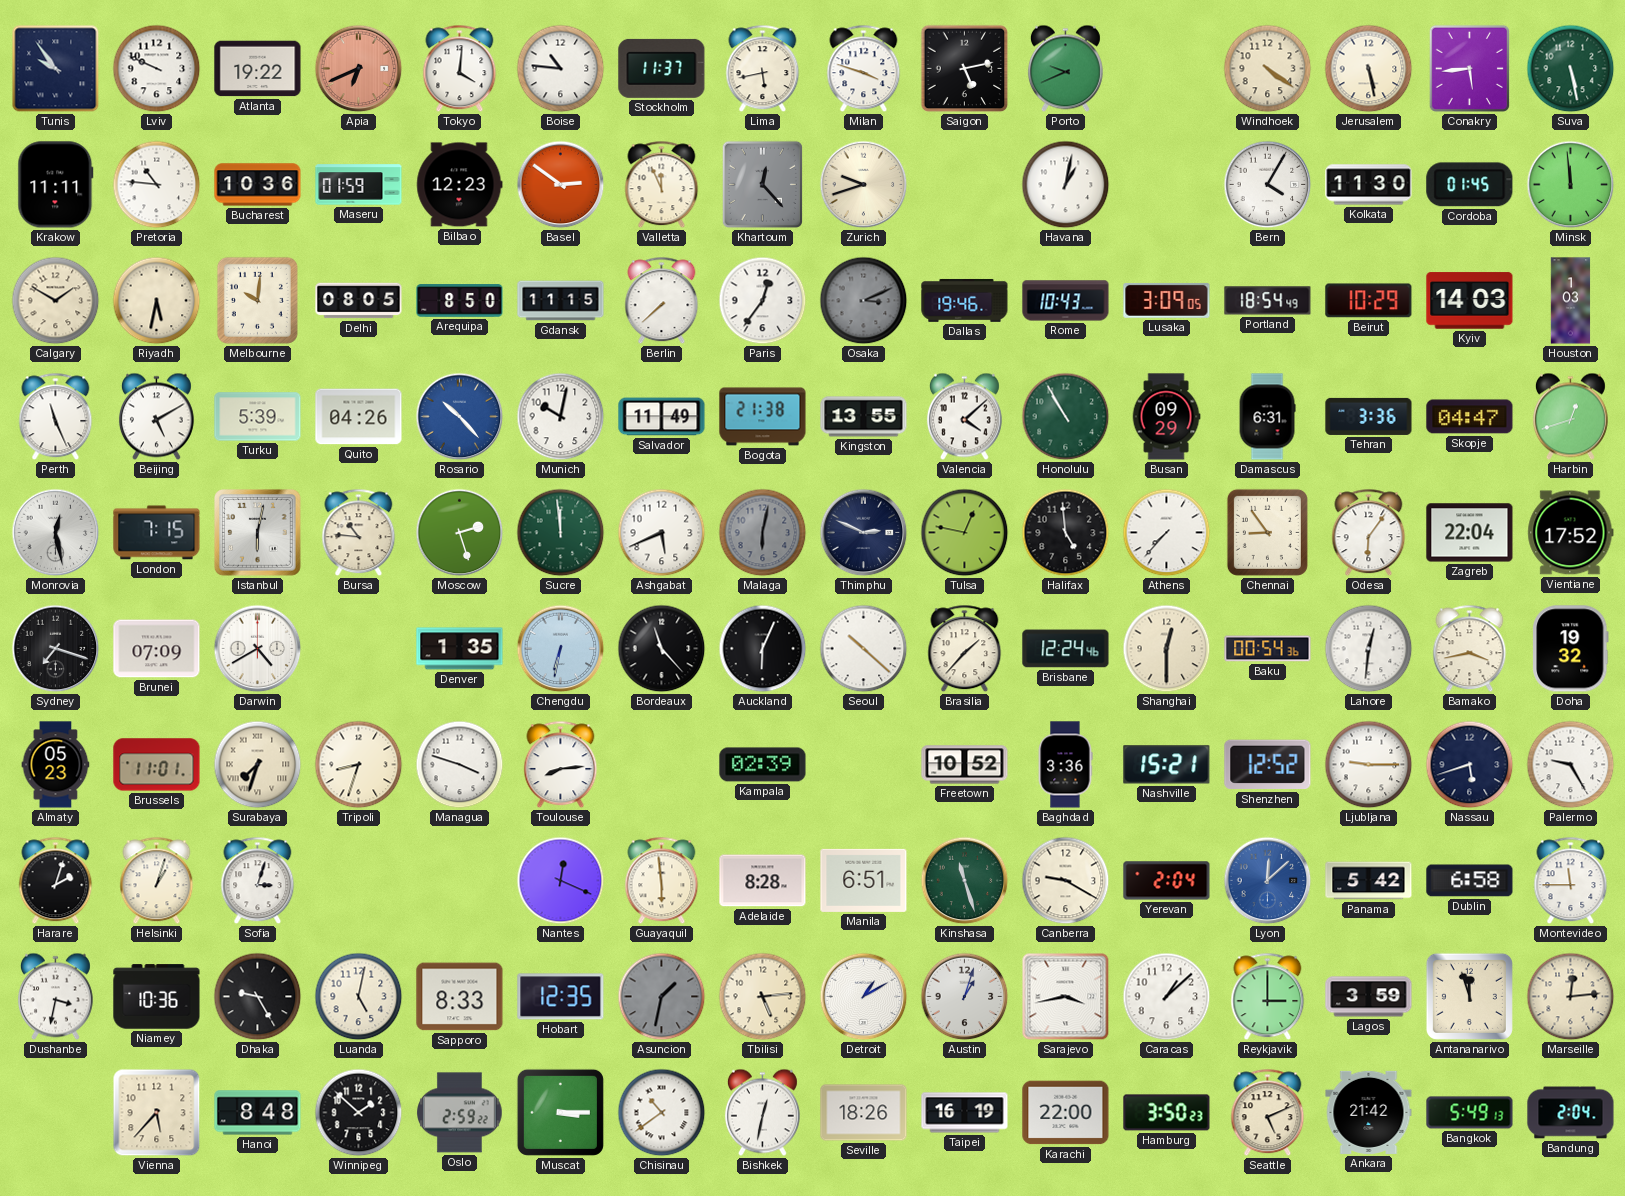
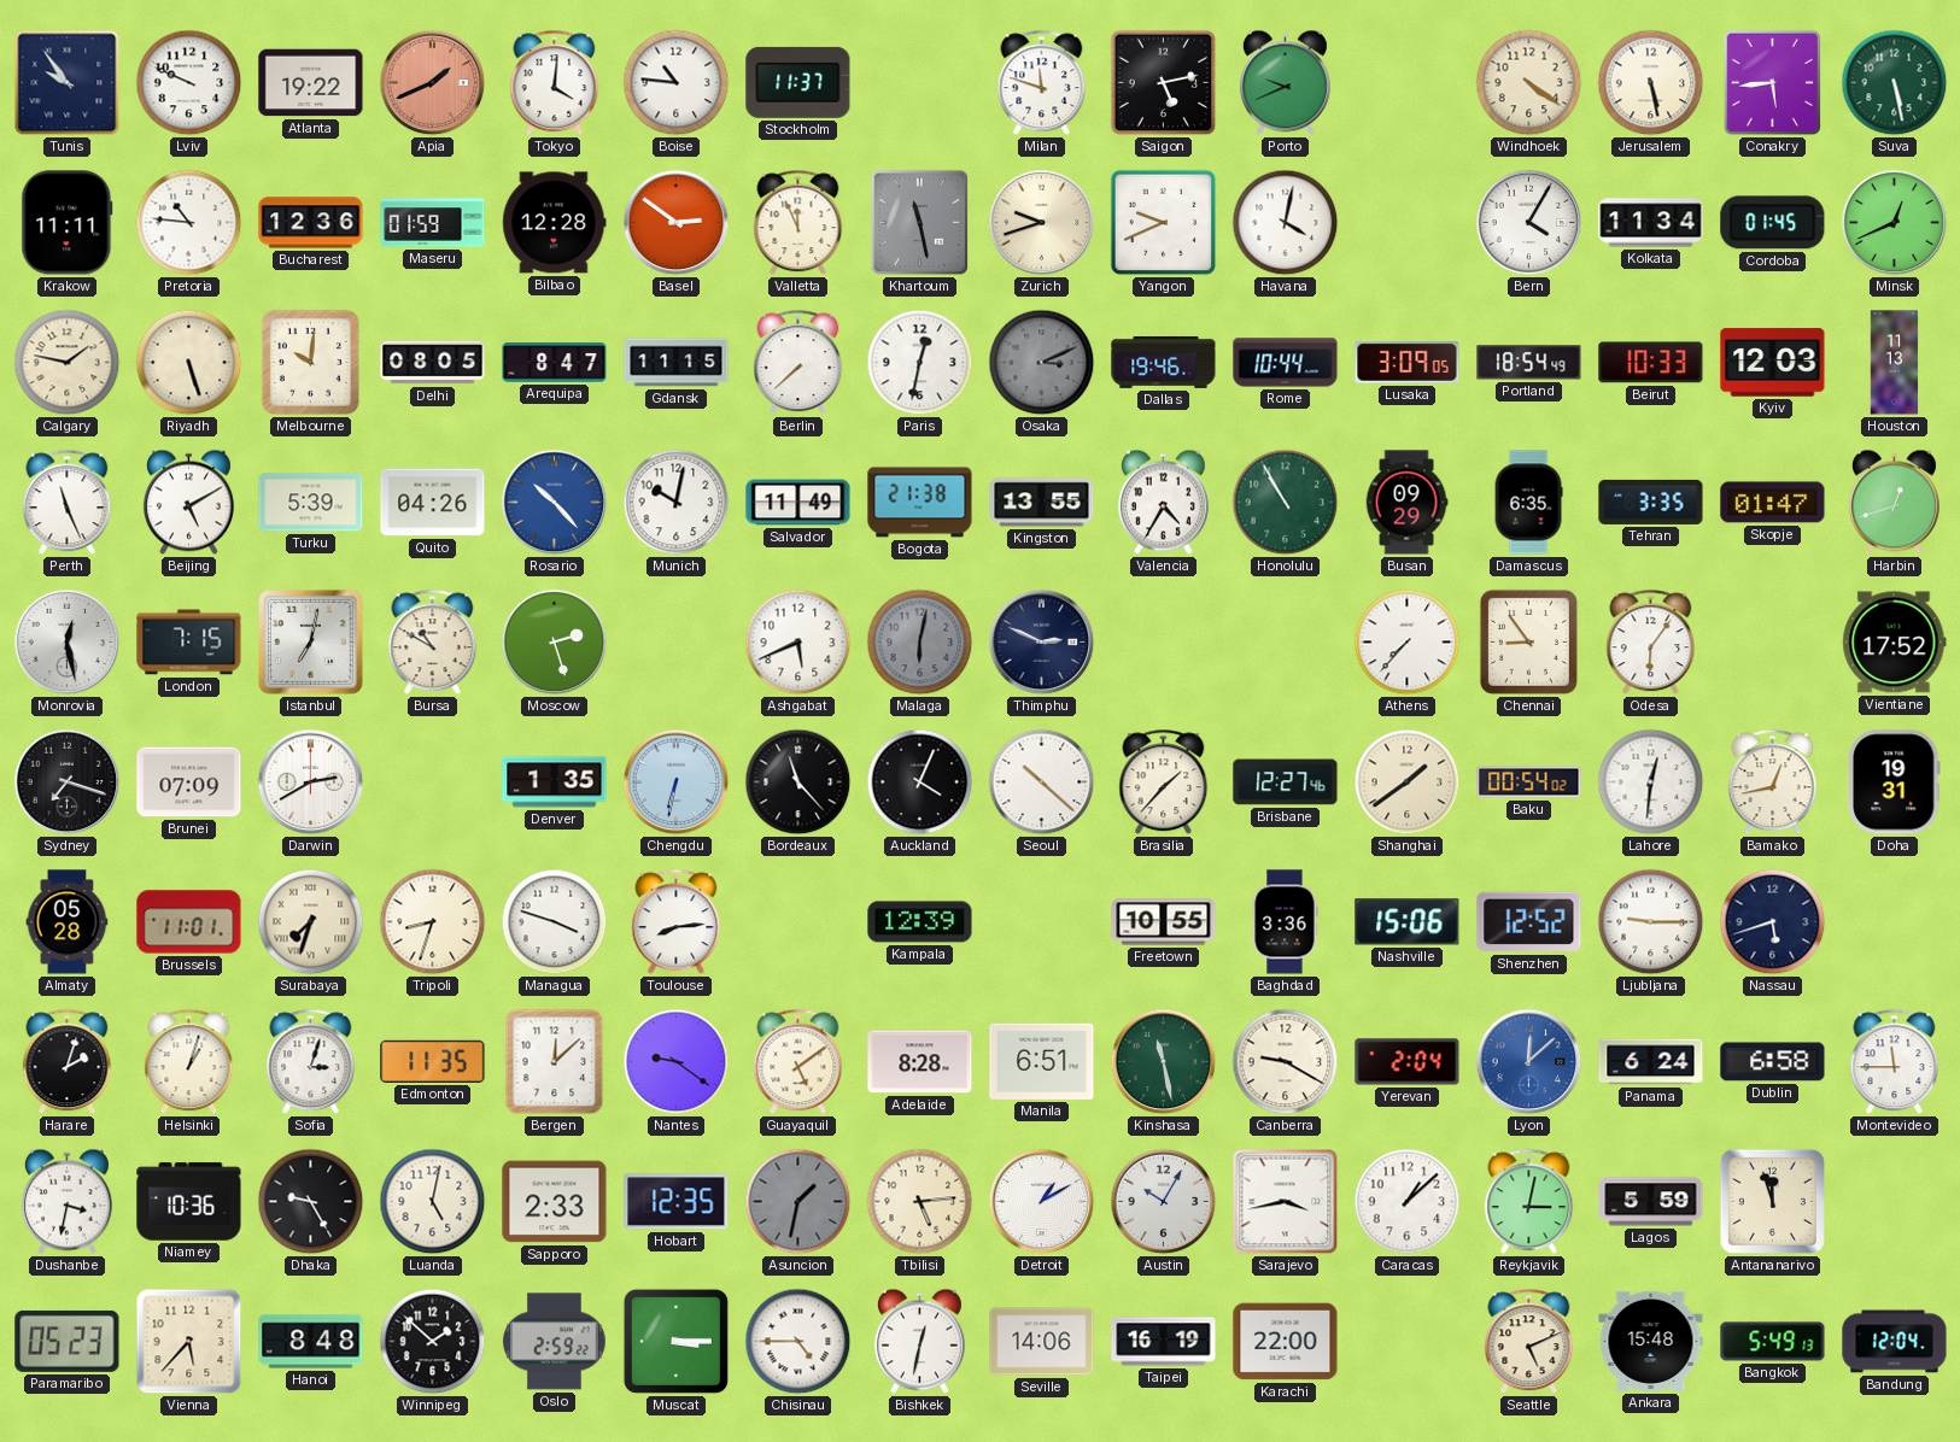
Apia: 6:41 -> 1:41
Lima: 5:43 -> none
Milan: 3:48 -> 11:48
Bucharest: 10:36 -> 12:36
Bilbao: 12:23 -> 12:28
Khartoum: 12:23 -> 11:28
Yangon: none -> 9:41
Havana: 1:02 -> 4:02
Kolkata: 11:30 -> 11:34
Minsk: 11:59 -> 12:41
Calgary: 1:50 -> 1:47
Riyadh: 5:32 -> 5:27
Arequipa: 8:50 -> 8:47
Paris: 12:36 -> 12:32
Rome: 10:43 -> 10:44
Beirut: 10:29 -> 10:33
Kyiv: 14:03 -> 12:03
Houston: 1:03 -> 11:13
Valencia: 4:08 -> 4:35
Damascus: 6:31 -> 6:35
Tehran: 3:36 -> 3:35
Skopje: 04:47 -> 01:47
Istanbul: 6:02 -> 7:02
Bursa: 10:46 -> 10:50
Sucre: 11:59 -> none
Tulsa: 12:47 -> none
Halifax: 4:59 -> none
Zagreb: 22:04 -> none
Darwin: 4:40 -> 2:40
Auckland: 6:04 -> 4:04
Brisbane: 12:24 -> 12:27
Shanghai: 12:30 -> 1:39
Baku: 00:54:36 -> 00:54:02
Bamako: 3:43 -> 12:43
Doha: 19:32 -> 19:31
Almaty: 05:23 -> 05:28
Kampala: 02:39 -> 12:39
Freetown: 10:52 -> 10:55
Nashville: 15:21 -> 15:06
Palermo: 9:25 -> none
Edmonton: none -> 11:35
Bergen: none -> 12:08
Nantes: 12:19 -> 9:21
Guayaquil: 5:59 -> 5:09
Kinshasa: 11:27 -> 11:28
Panama: 5:42 -> 6:24
Sapporo: 8:33 -> 2:33
Austin: 1:03 -> 10:05
Reykjavik: 3:00 -> 3:02
Lagos: 3:59 -> 5:59
Marseille: 12:14 -> none
Paramaribo: none -> 05:23
Chisinau: 10:39 -> 4:45
Seville: 18:26 -> 14:06
Hamburg: 3:50 -> none
Ankara: 21:42 -> 15:48
Bandung: 2:04 -> 12:04
